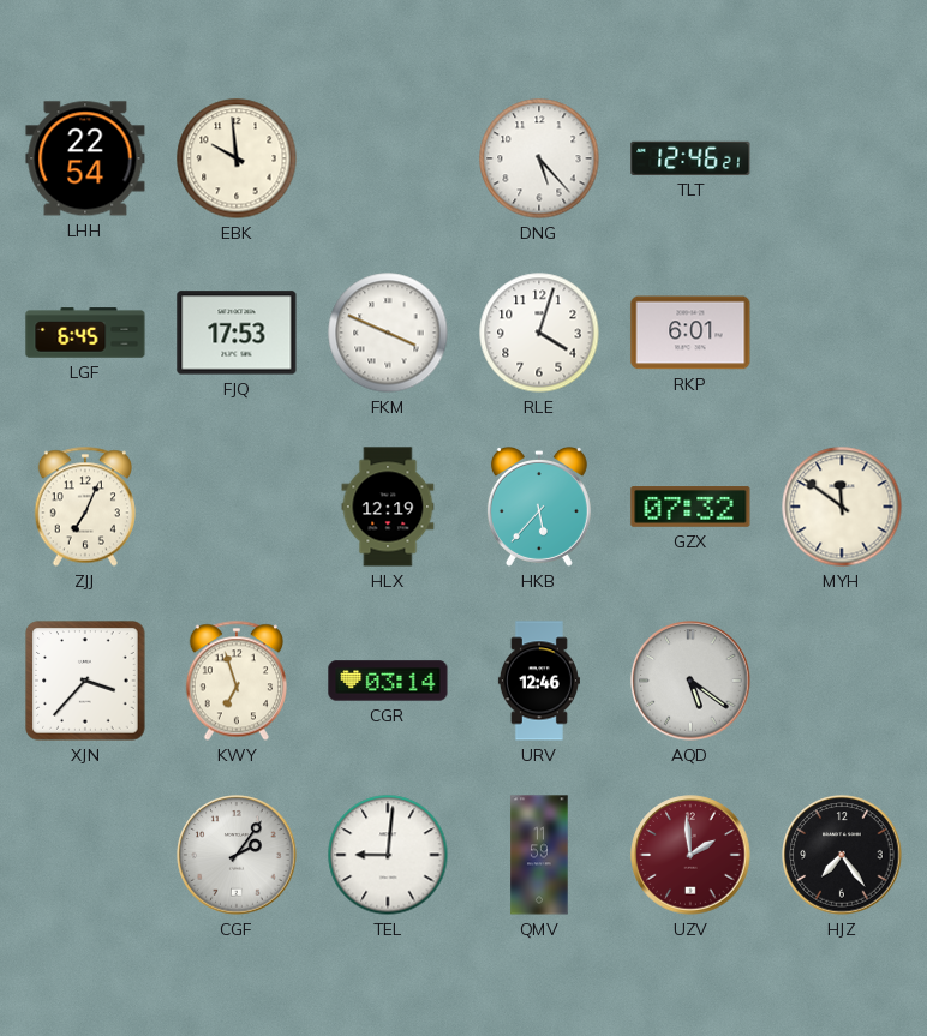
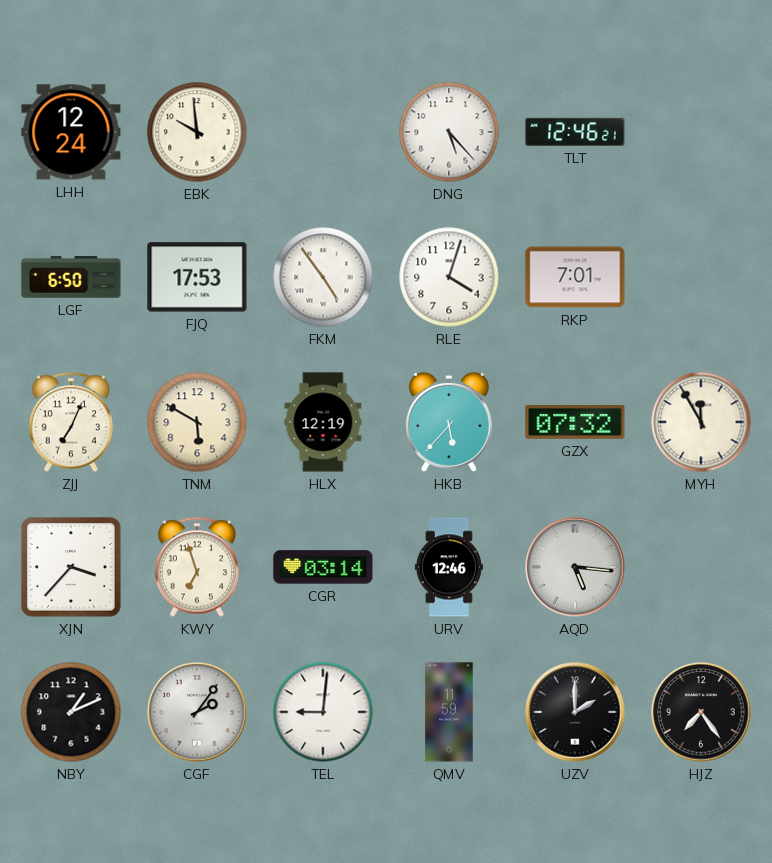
LHH: 22:54 -> 12:24
LGF: 6:45 -> 6:50
FKM: 3:49 -> 4:54
RKP: 6:01 -> 7:01
TNM: none -> 5:50
MYH: 11:51 -> 11:55
AQD: 5:21 -> 5:16
NBY: none -> 1:11
UZV: 1:59 -> 2:00
UZV dial: burgundy -> black
